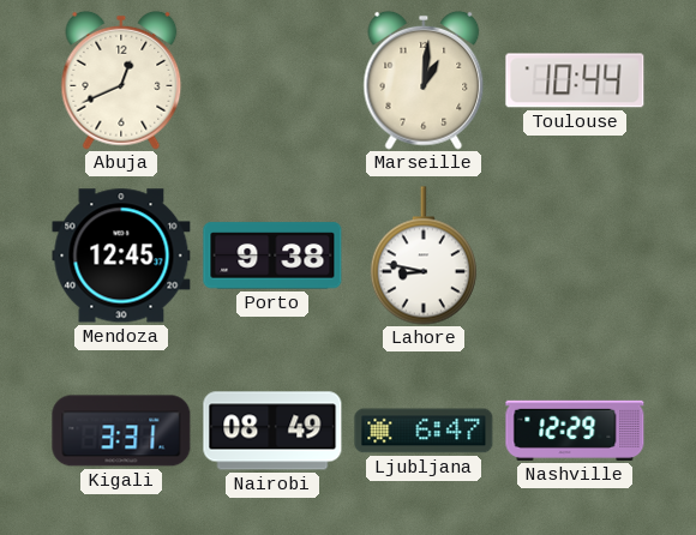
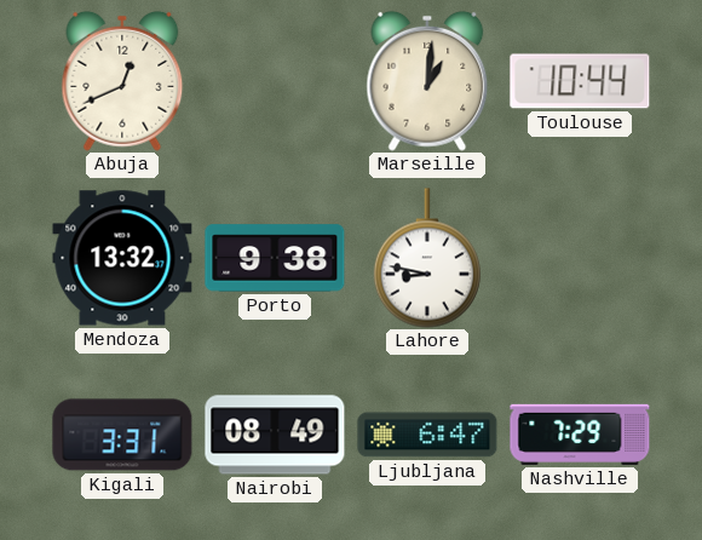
Mendoza: 12:45 -> 13:32
Nashville: 12:29 -> 7:29
